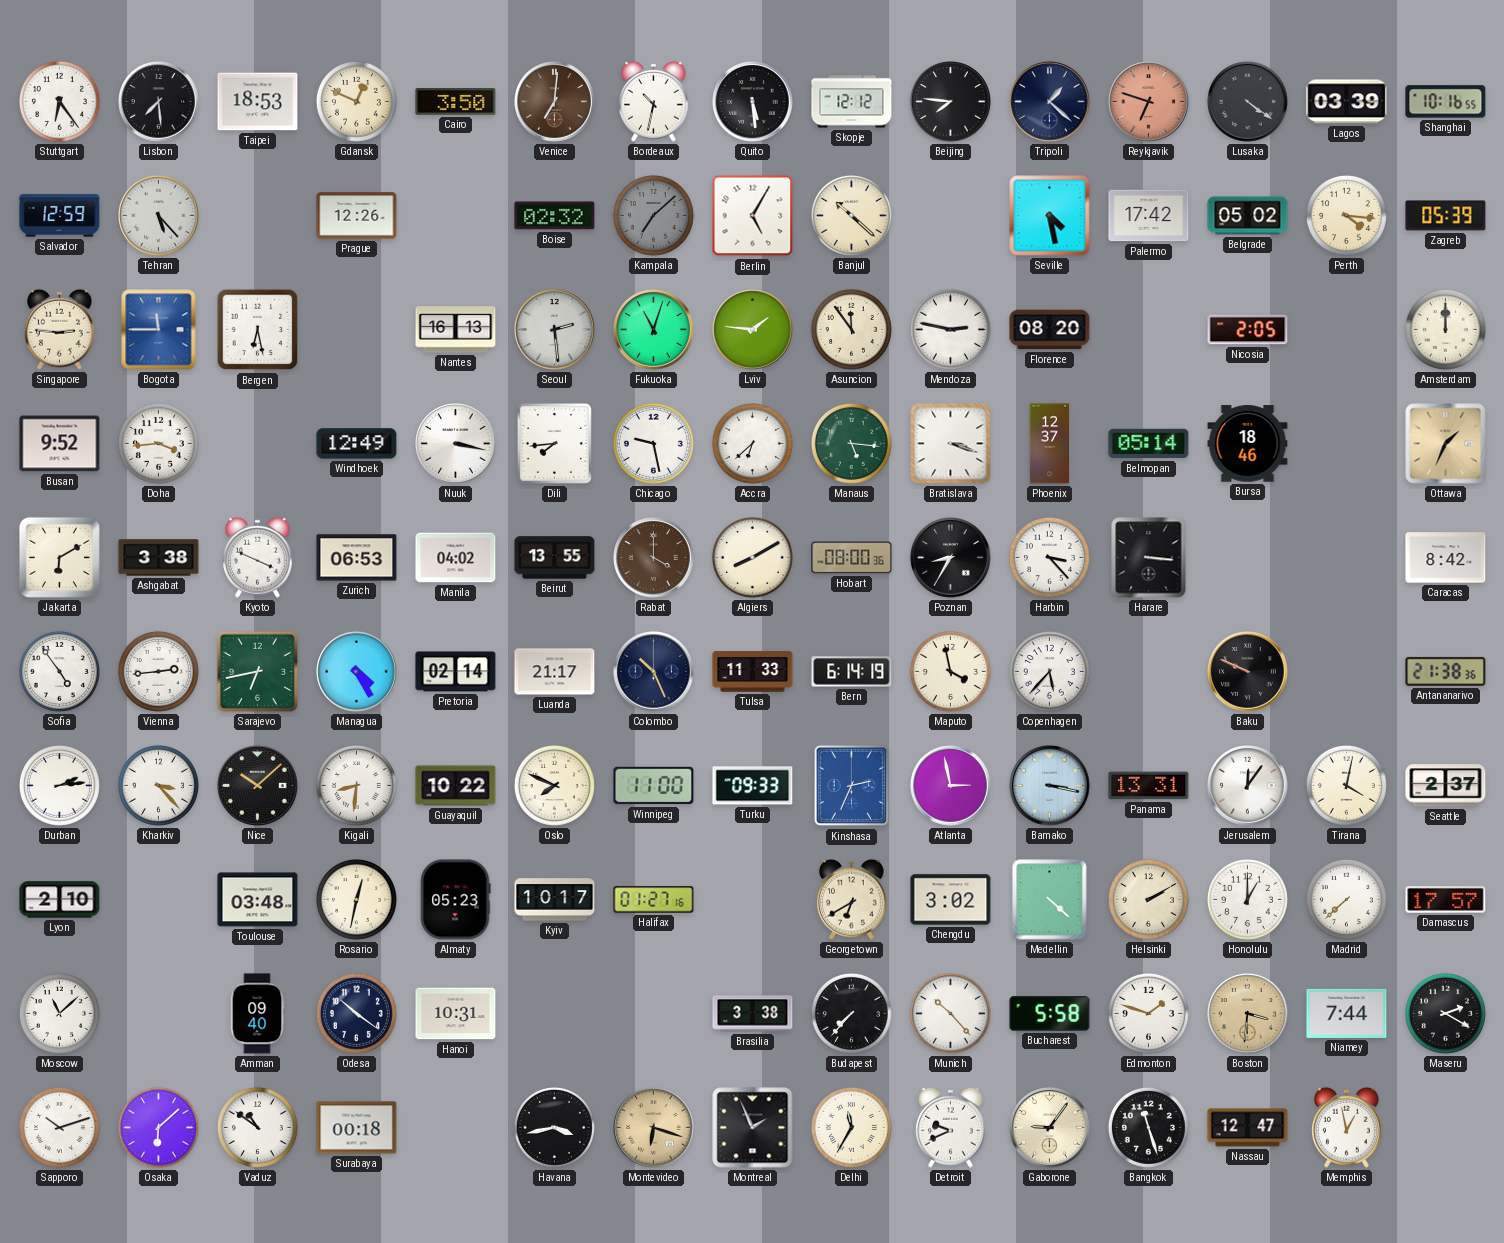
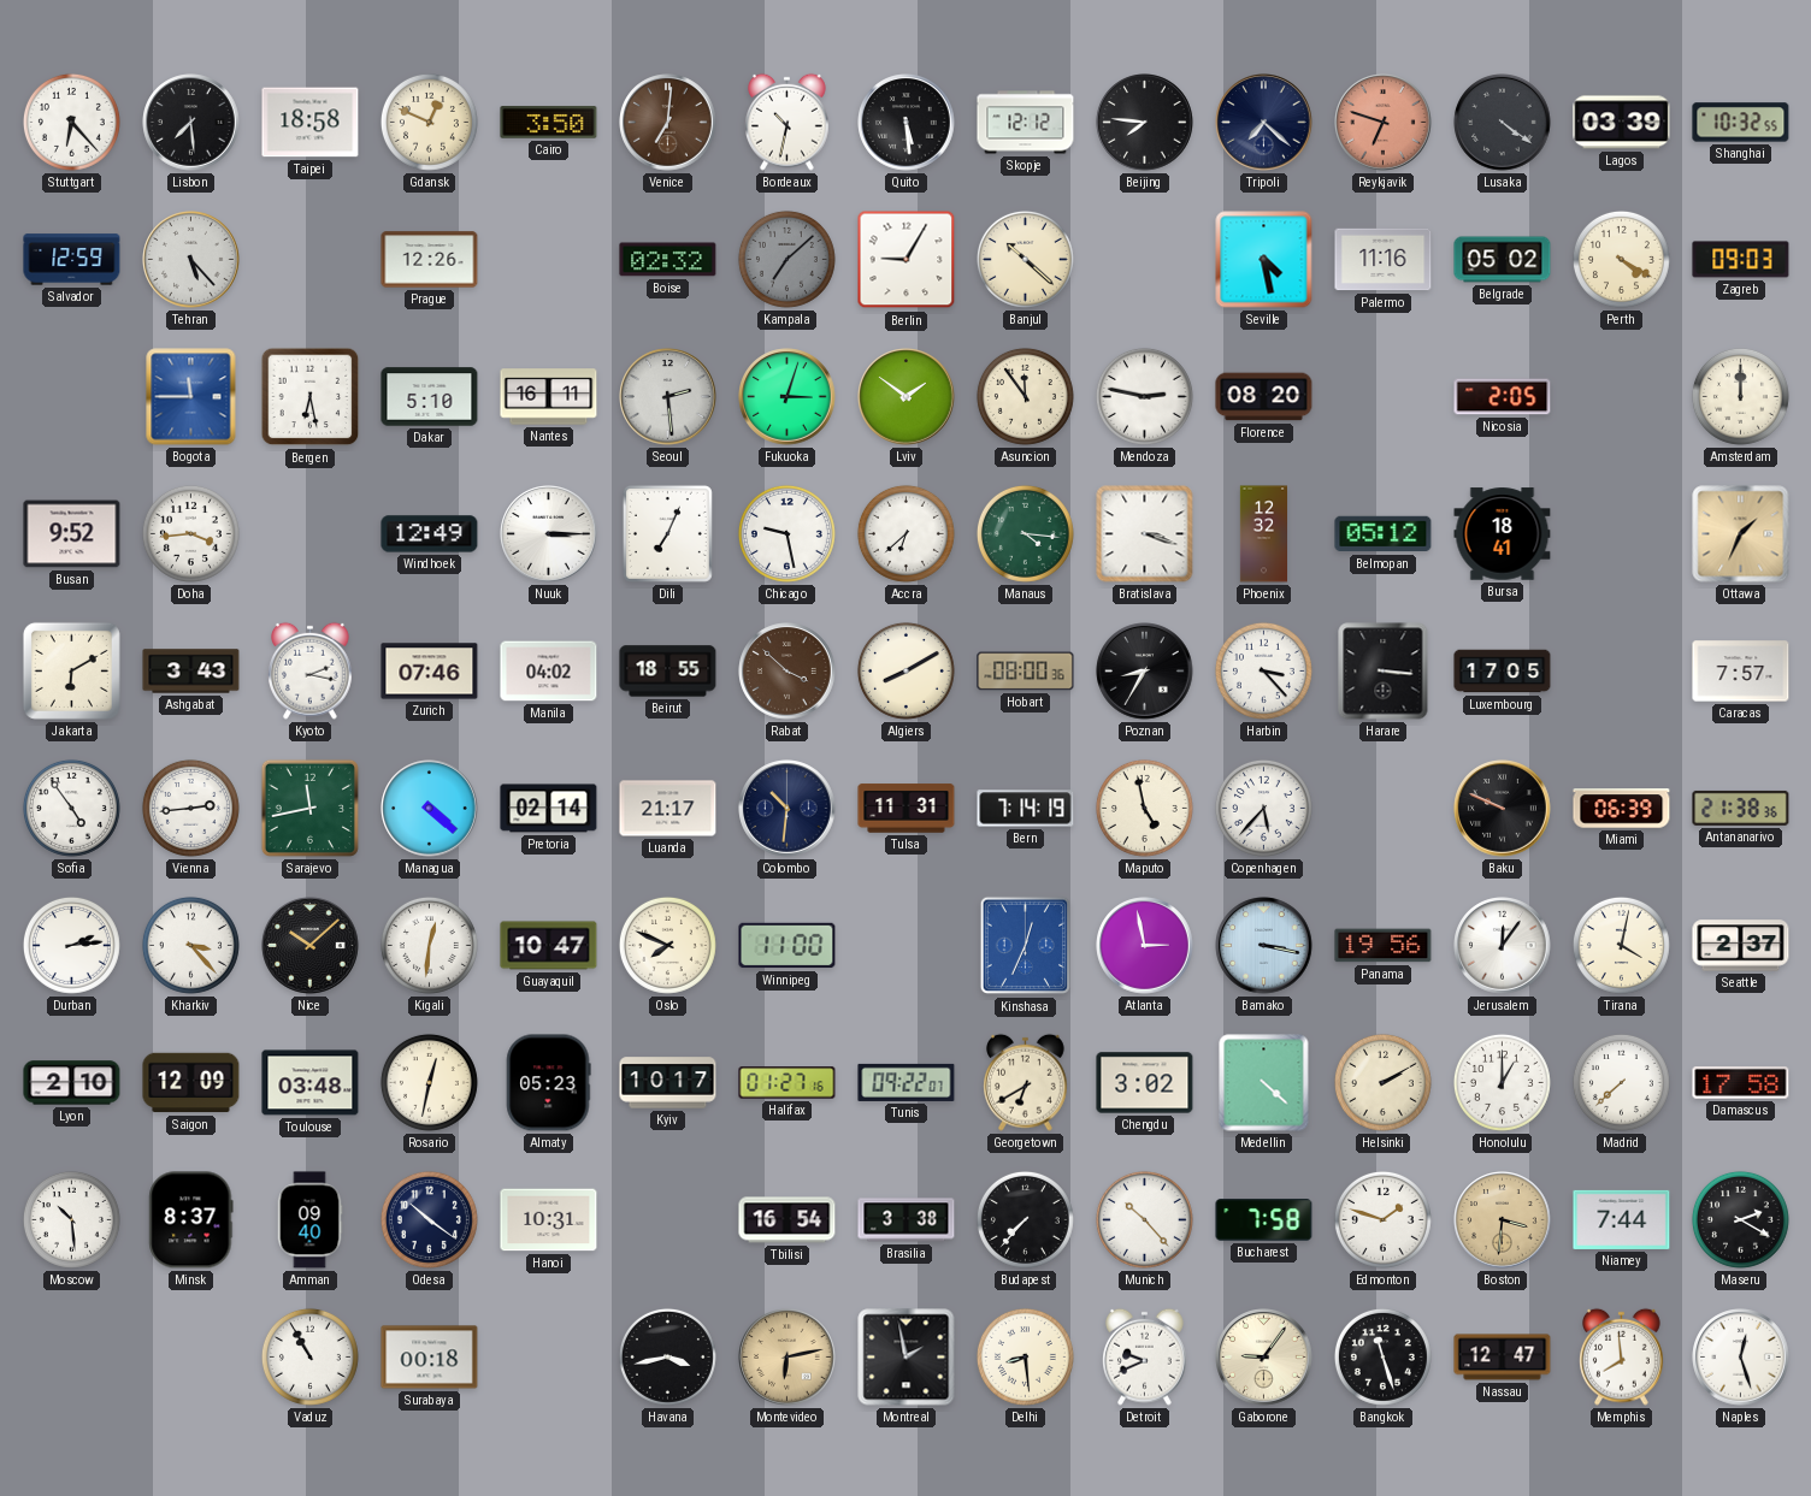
Stuttgart: 6:24 -> 6:23
Taipei: 18:53 -> 18:58
Tripoli: 1:22 -> 7:22
Shanghai: 10:16 -> 10:32
Berlin: 5:05 -> 9:05
Palermo: 17:42 -> 11:16
Perth: 4:16 -> 4:20
Zagreb: 05:39 -> 09:03
Singapore: 2:46 -> none
Dakar: none -> 5:10
Nantes: 16:13 -> 16:11
Fukuoka: 11:03 -> 3:03
Lviv: 1:46 -> 1:51
Nuuk: 3:17 -> 3:15
Dili: 7:44 -> 7:04
Manaus: 5:16 -> 4:16
Phoenix: 12:37 -> 12:32
Belmopan: 05:14 -> 05:12
Bursa: 18:46 -> 18:41
Ashgabat: 3:38 -> 3:43
Kyoto: 3:49 -> 2:17
Zurich: 06:53 -> 07:46
Beirut: 13:55 -> 18:55
Rabat: 4:00 -> 3:52
Luxembourg: none -> 17:05
Caracas: 8:42 -> 7:57
Sarajevo: 6:43 -> 11:43
Managua: 4:25 -> 4:22
Colombo: 10:26 -> 10:31
Tulsa: 11:33 -> 11:31
Bern: 6:14 -> 7:14
Maputo: 3:58 -> 4:58
Miami: none -> 06:39
Kigali: 8:31 -> 12:31
Guayaquil: 10:22 -> 10:47
Turku: 09:33 -> none
Kinshasa: 2:34 -> 12:34
Panama: 13:31 -> 19:56
Saigon: none -> 12:09
Tunis: none -> 09:22
Damascus: 17:57 -> 17:58
Moscow: 11:08 -> 10:29
Minsk: none -> 8:37
Tbilisi: none -> 16:54
Bucharest: 5:58 -> 7:58
Sapporo: 10:12 -> none
Osaka: 6:08 -> none
Vaduz: 10:51 -> 10:55
Montevideo: 6:18 -> 6:13
Montreal: 1:56 -> 1:58
Delhi: 11:35 -> 8:29
Memphis: 12:58 -> 7:59
Naples: none -> 12:27
